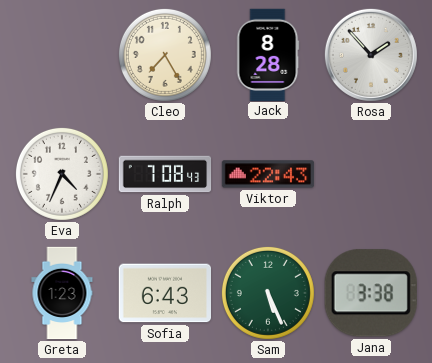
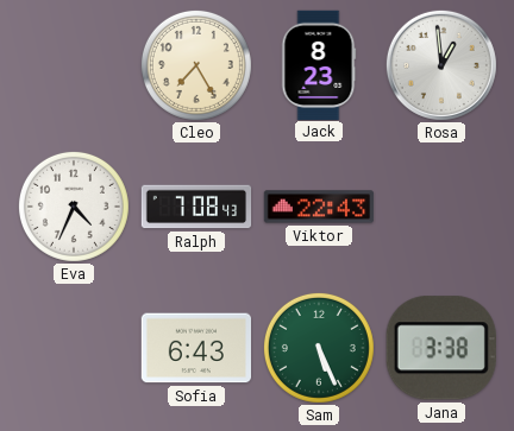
Jack: 8:28 -> 8:23
Rosa: 1:53 -> 12:59
Greta: 1:23 -> none
